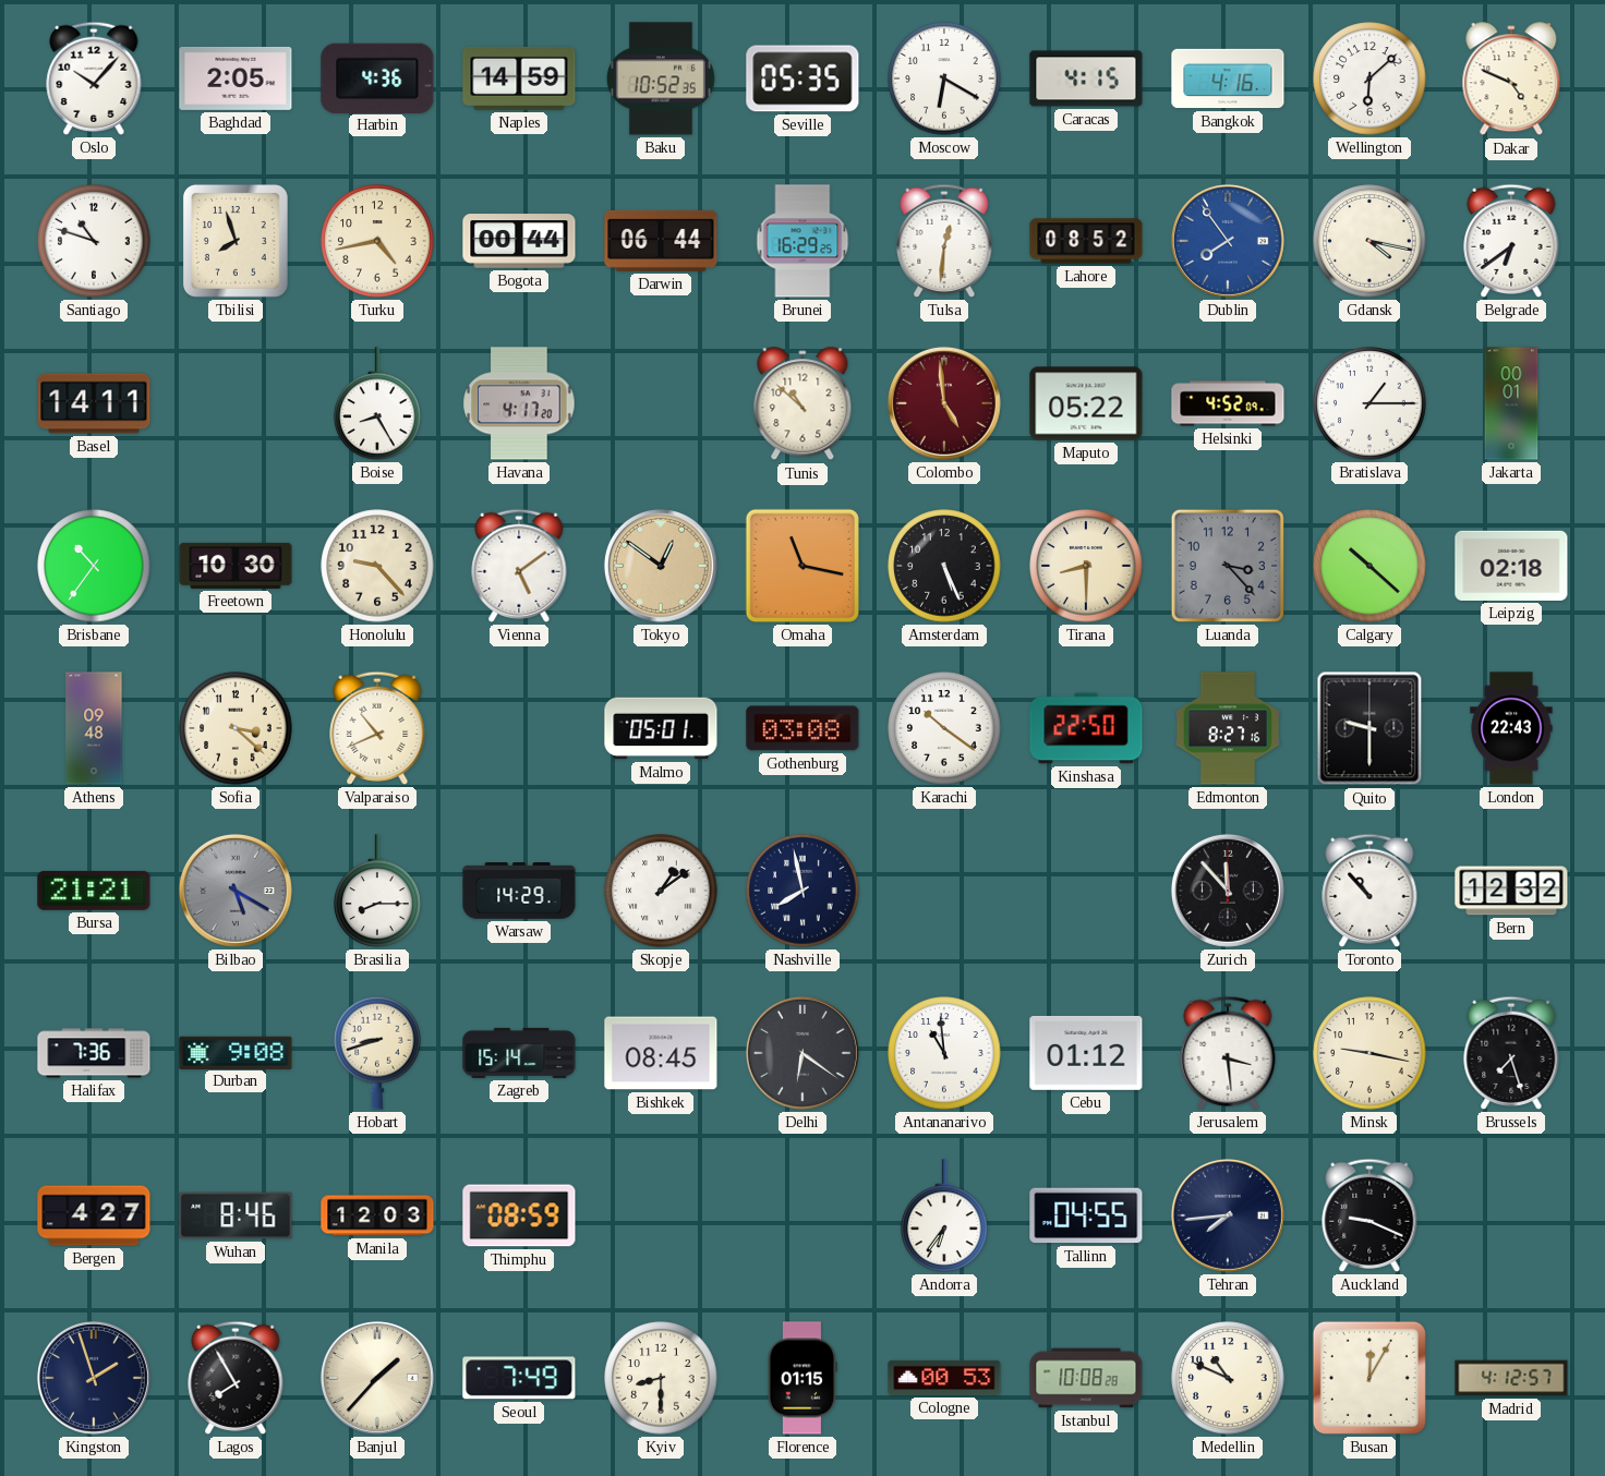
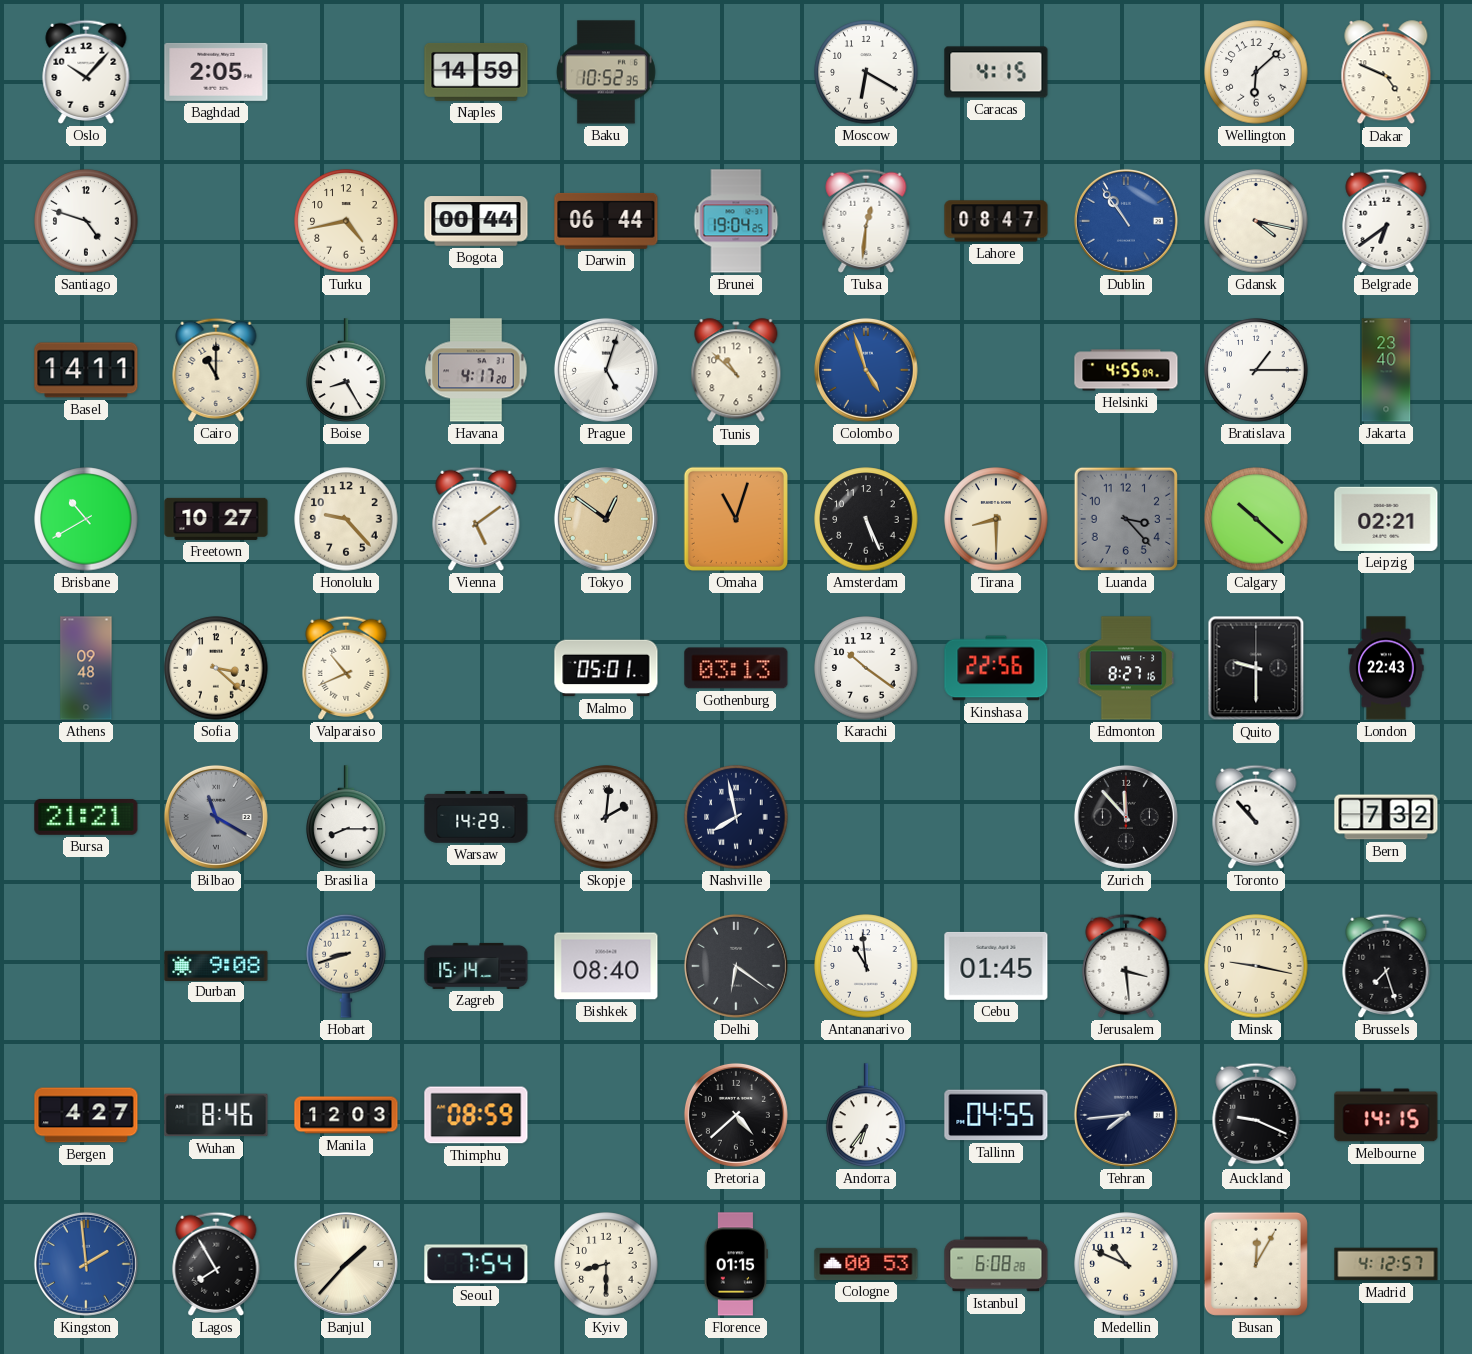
Harbin: 4:36 -> none
Seville: 05:35 -> none
Bangkok: 4:16 -> none
Santiago: 10:48 -> 4:48
Tbilisi: 7:57 -> none
Brunei: 16:29 -> 19:04
Lahore: 08:52 -> 08:47
Dublin: 7:54 -> 10:54
Cairo: none -> 11:00
Prague: none -> 5:03
Colombo: 4:59 -> 4:57
Colombo dial: burgundy -> blue
Maputo: 05:22 -> none
Helsinki: 4:52 -> 4:55
Jakarta: 00:01 -> 23:40
Brisbane: 10:36 -> 10:40
Freetown: 10:30 -> 10:27
Omaha: 11:17 -> 11:03
Leipzig: 02:18 -> 02:21
Gothenburg: 03:08 -> 03:13
Kinshasa: 22:50 -> 22:56
Bilbao: 5:20 -> 11:20
Skopje: 1:09 -> 2:01
Bern: 12:32 -> 7:32
Halifax: 7:36 -> none
Bishkek: 08:45 -> 08:40
Cebu: 01:12 -> 01:45
Pretoria: none -> 4:38
Melbourne: none -> 14:15
Kingston: 1:57 -> 1:59
Kingston dial: navy -> blue
Seoul: 7:49 -> 7:54
Istanbul: 10:08 -> 6:08
